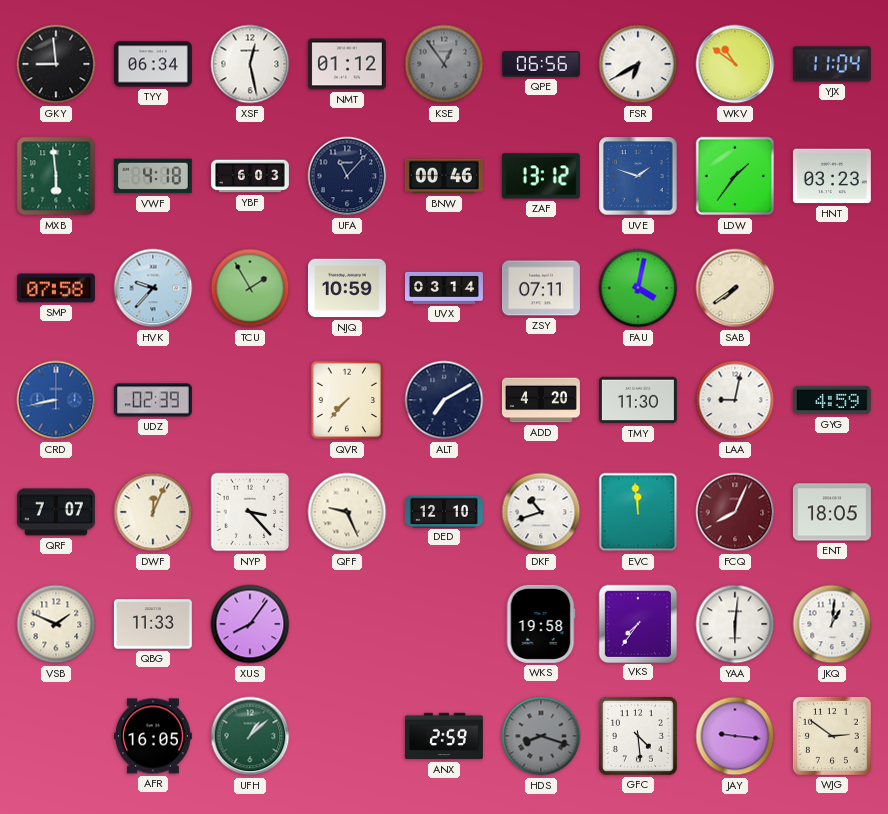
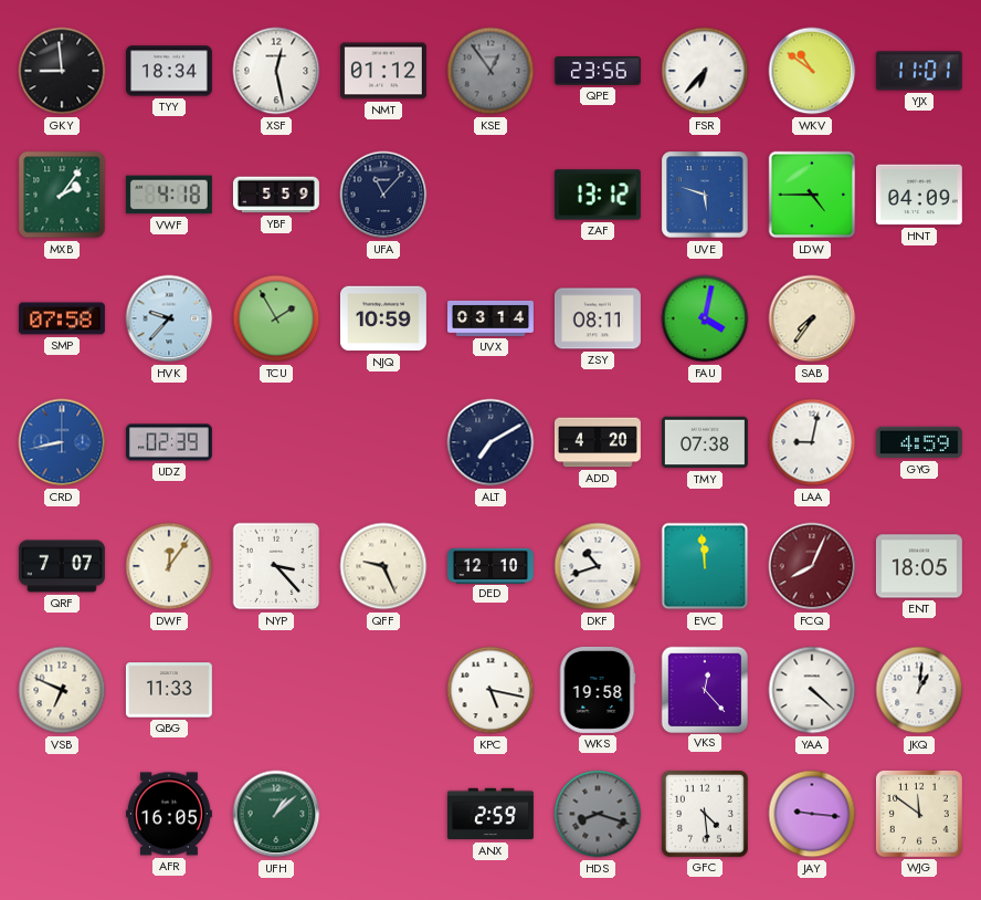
TYY: 06:34 -> 18:34
QPE: 06:56 -> 23:56
FSR: 6:40 -> 6:37
YJX: 11:04 -> 11:01
MXB: 5:59 -> 2:06
YBF: 6:03 -> 5:59
BNW: 00:46 -> none
UVE: 1:48 -> 5:48
LDW: 1:36 -> 4:45
HNT: 03:23 -> 04:09
ZSY: 07:11 -> 08:11
SAB: 7:39 -> 7:36
QVR: 7:37 -> none
TMY: 11:30 -> 07:38
DWF: 12:04 -> 12:06
VSB: 1:49 -> 6:49
XUS: 8:06 -> none
KPC: none -> 5:17
VKS: 7:36 -> 12:23
YAA: 6:01 -> 4:22
WJG: 2:51 -> 11:51
